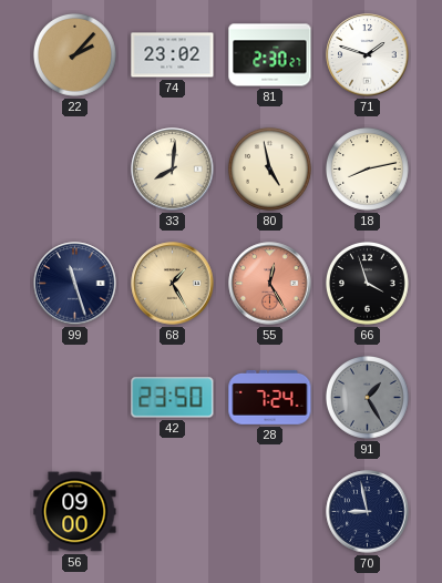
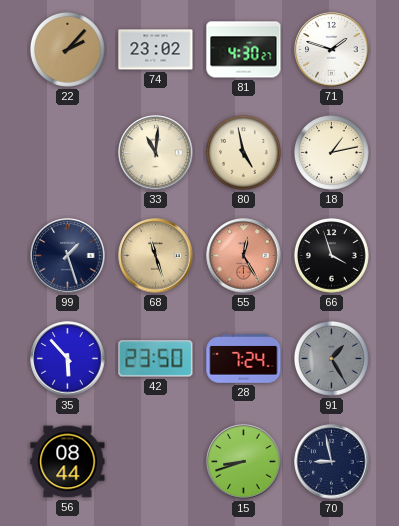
81: 2:30 -> 4:30
33: 8:01 -> 11:01
18: 8:13 -> 1:13
99: 11:27 -> 1:27
68: 1:25 -> 11:27
35: none -> 5:53
56: 09:00 -> 08:44
15: none -> 8:42
